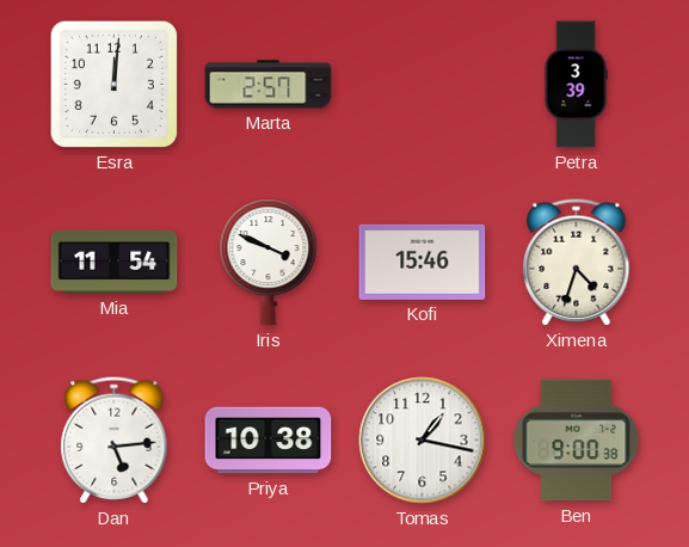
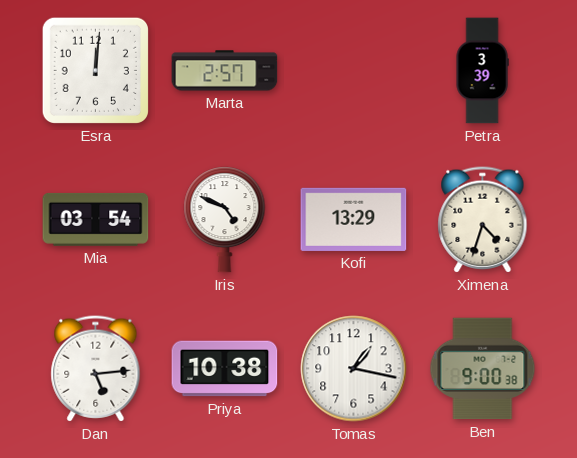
Mia: 11:54 -> 03:54
Iris: 3:49 -> 4:49
Kofi: 15:46 -> 13:29
